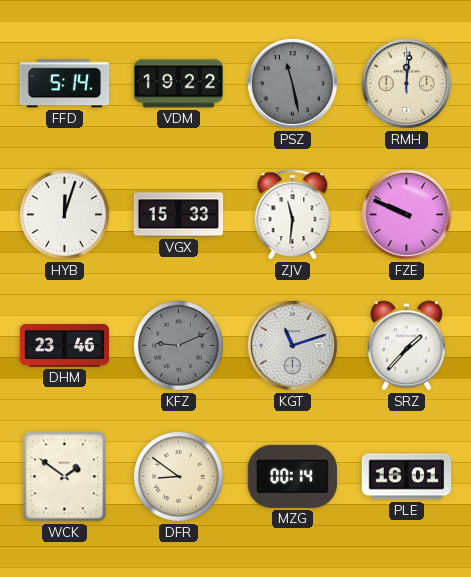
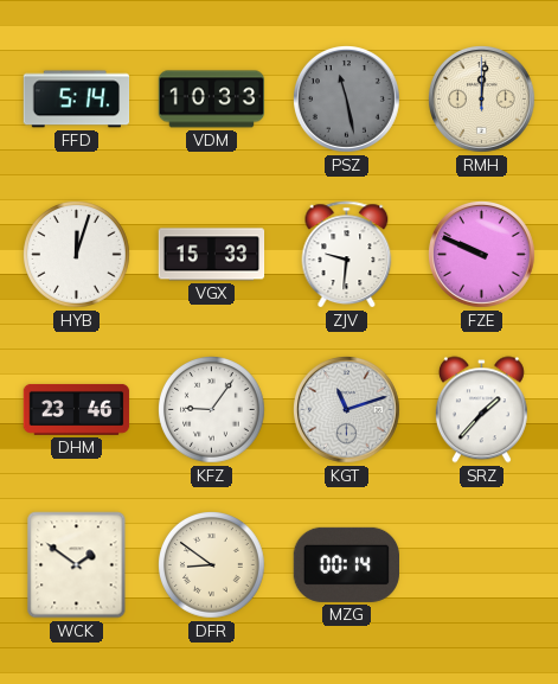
VDM: 19:22 -> 10:33
ZJV: 11:31 -> 9:31
KFZ: 9:11 -> 9:06
KFZ dial: grey -> white
PLE: 16:01 -> none
